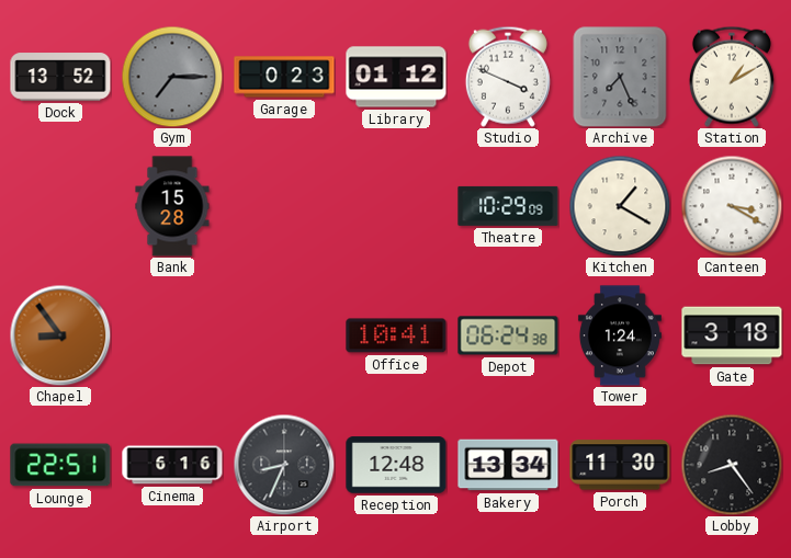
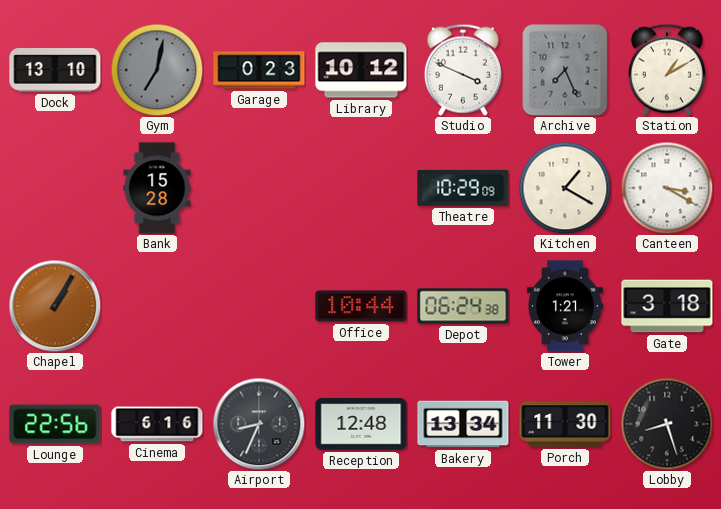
Dock: 13:52 -> 13:10
Gym: 7:15 -> 7:02
Library: 01:12 -> 10:12
Chapel: 8:54 -> 1:05
Office: 10:41 -> 10:44
Tower: 1:24 -> 1:21
Lounge: 22:51 -> 22:56
Lobby: 8:24 -> 8:27
